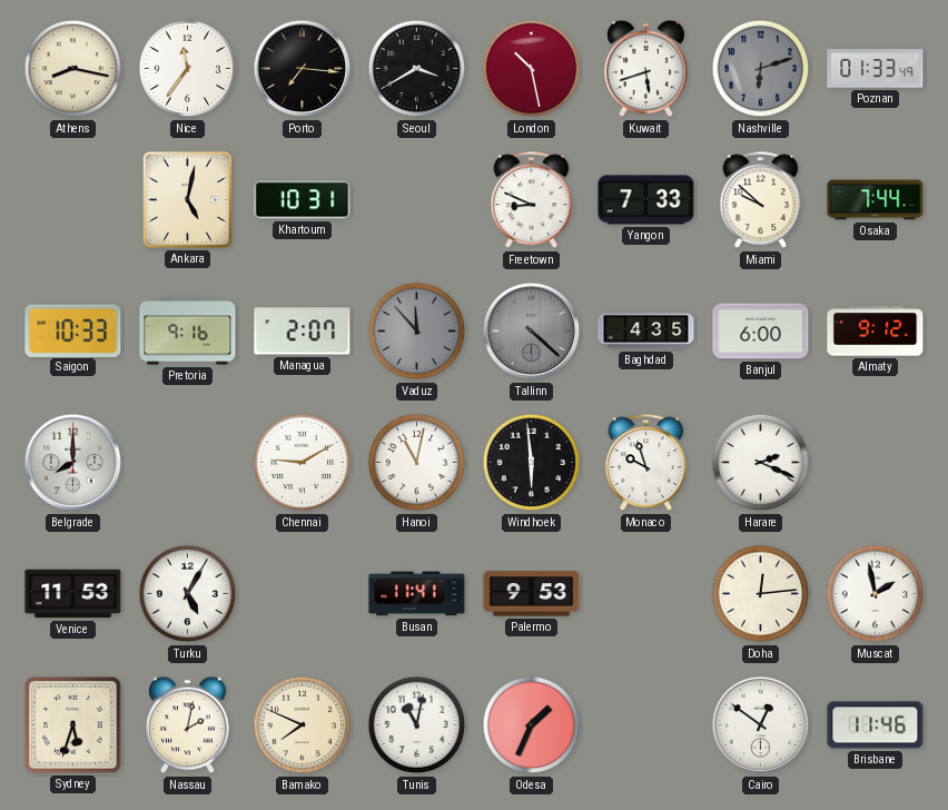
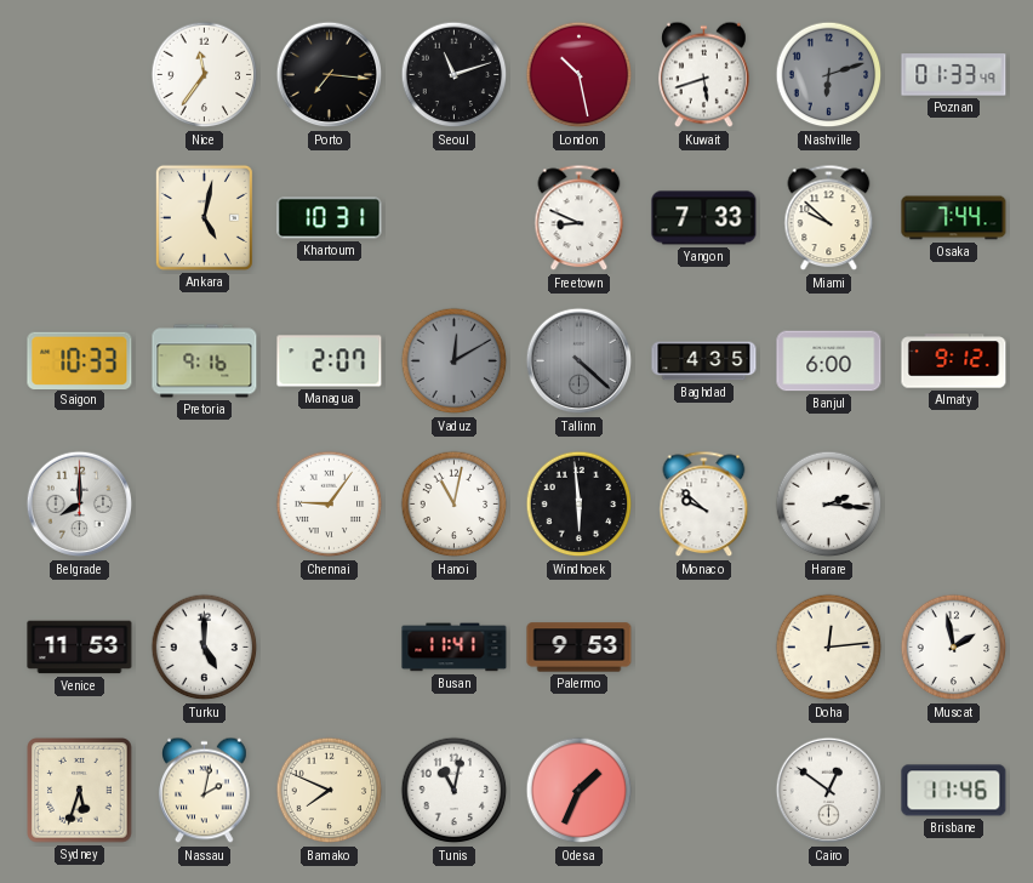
Athens: 8:17 -> none
Seoul: 3:40 -> 11:12
Vaduz: 11:53 -> 12:10
Chennai: 9:10 -> 9:06
Monaco: 9:57 -> 9:52
Harare: 2:19 -> 2:16
Turku: 5:05 -> 5:00
